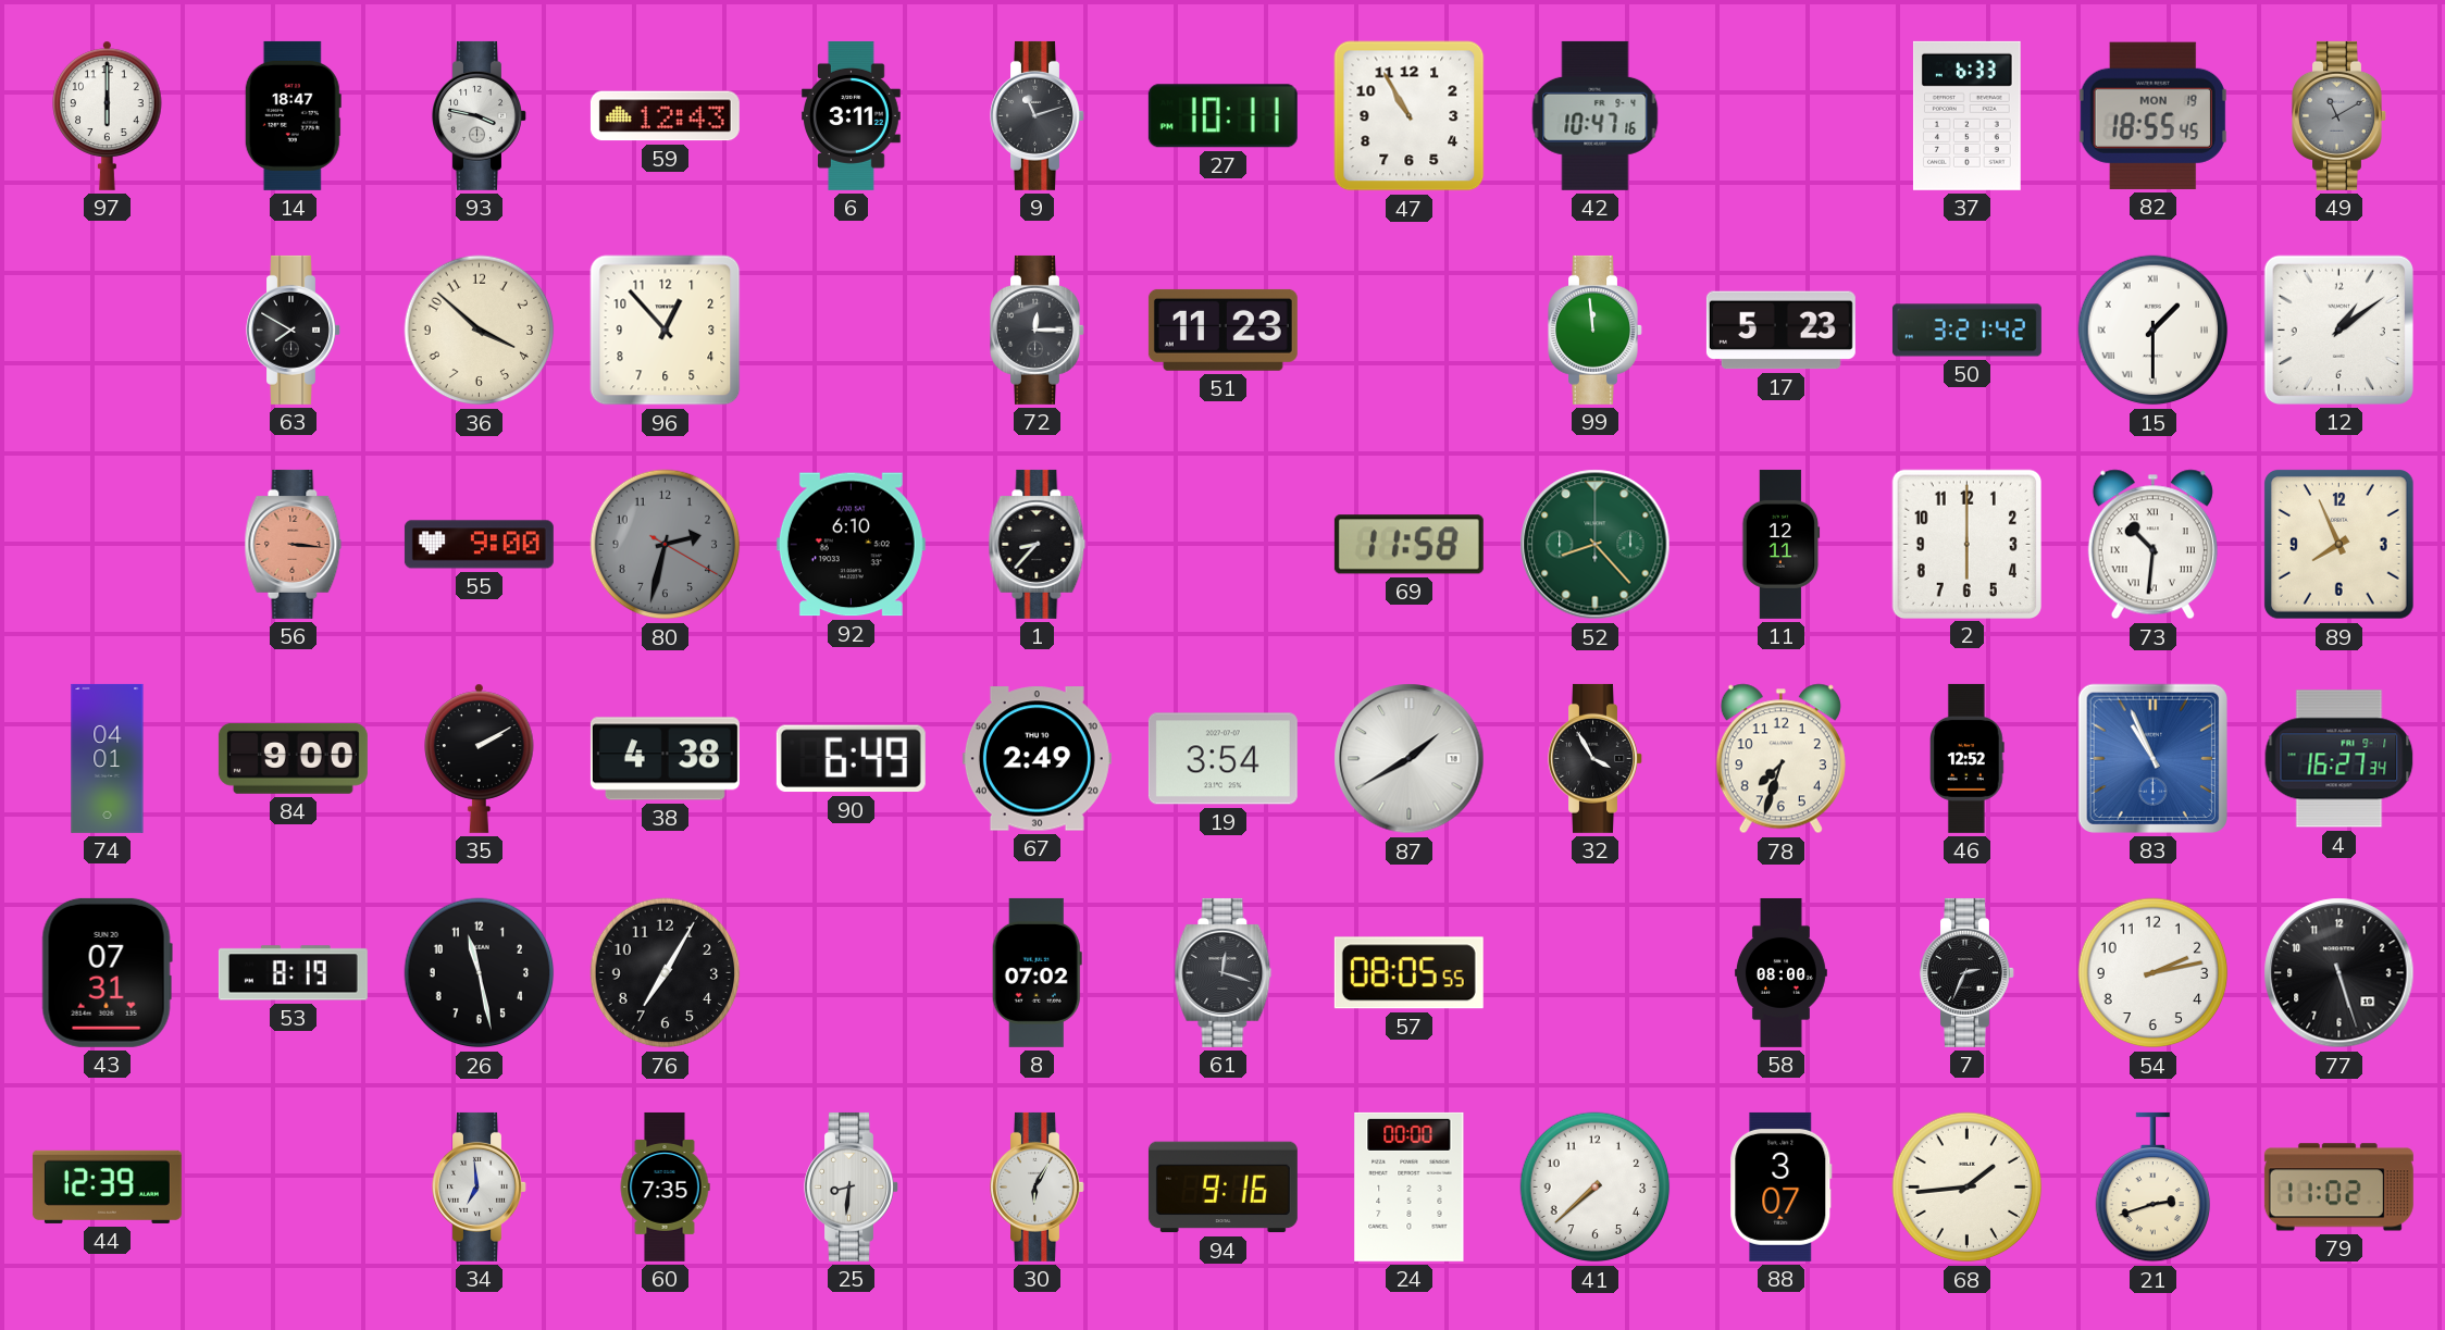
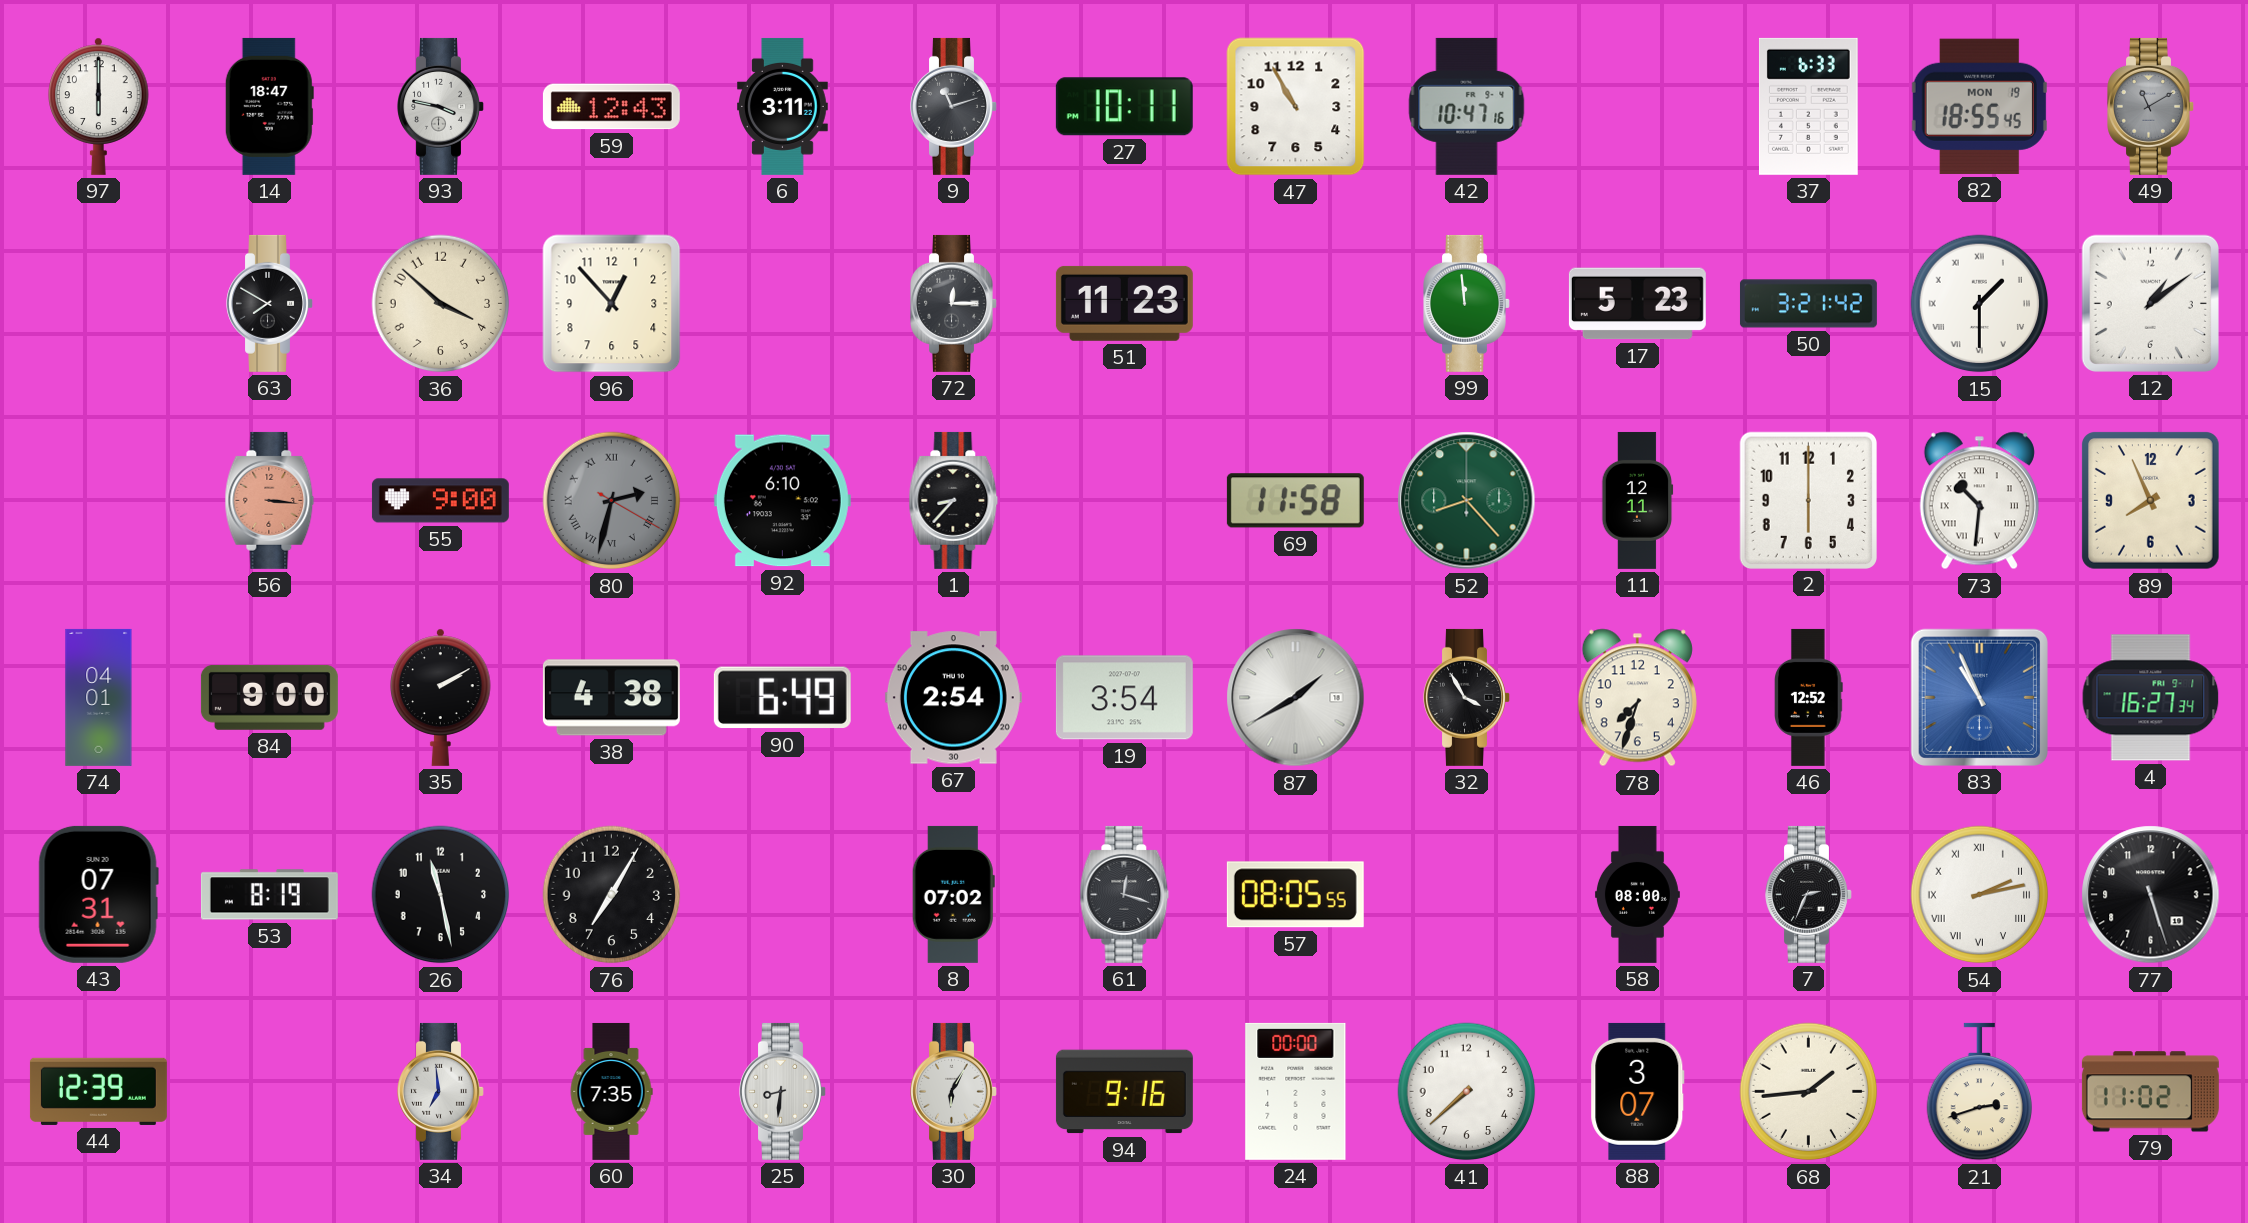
80 numerals: Arabic -> Roman
67: 2:49 -> 2:54
54 numerals: Arabic -> Roman
